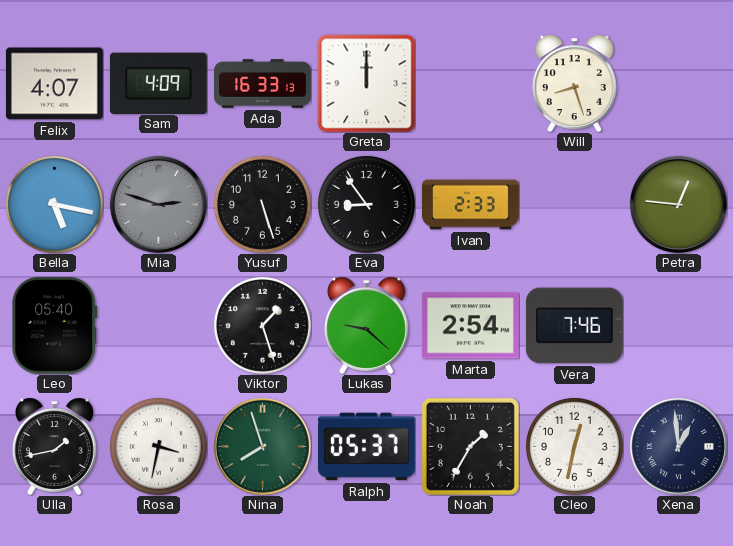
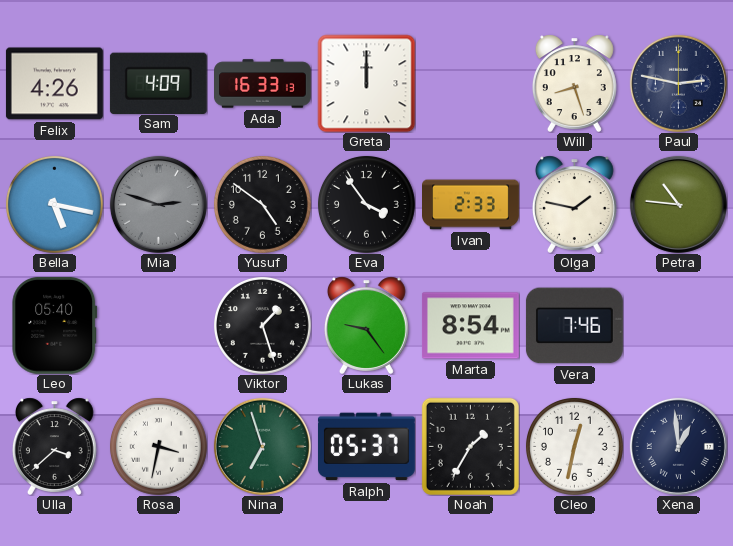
Felix: 4:07 -> 4:26
Paul: none -> 2:47
Yusuf: 5:27 -> 4:51
Eva: 8:54 -> 3:54
Olga: none -> 1:47
Petra: 12:46 -> 10:46
Lukas: 9:22 -> 9:24
Marta: 2:54 -> 8:54
Ulla: 1:43 -> 3:38
Nina: 7:57 -> 6:57
